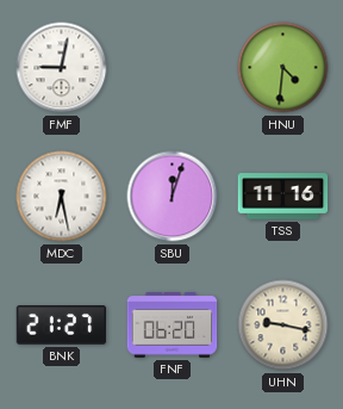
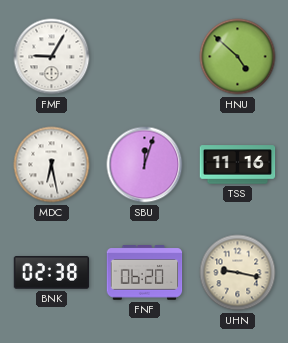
FMF: 9:02 -> 9:05
HNU: 4:31 -> 4:52
BNK: 21:27 -> 02:38
